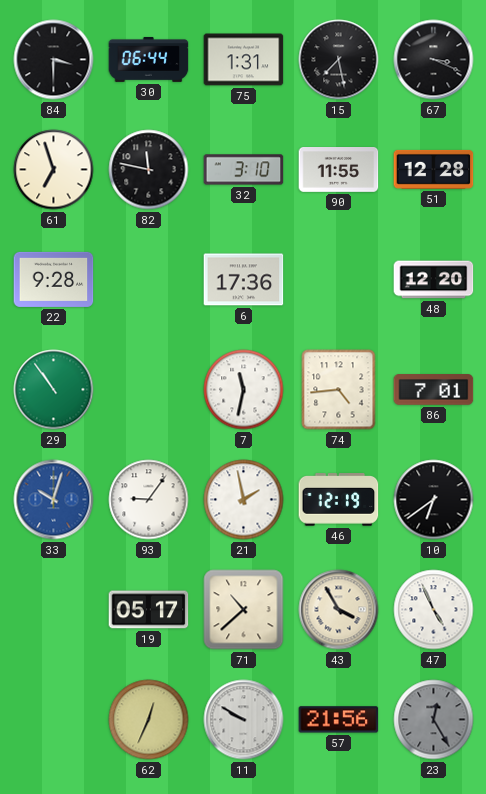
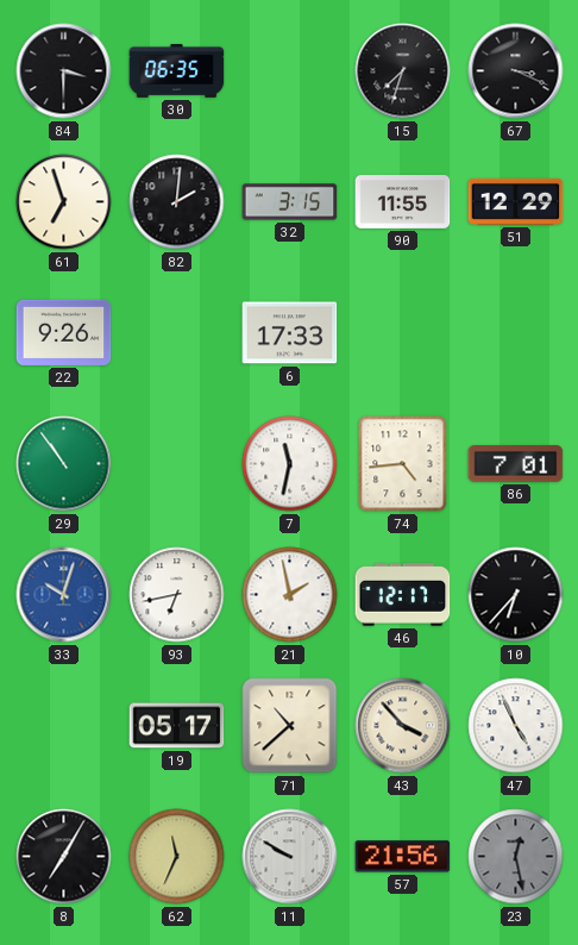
30: 06:44 -> 06:35
75: 1:31 -> none
15: 7:28 -> 7:33
82: 11:47 -> 2:01
32: 3:10 -> 3:15
51: 12:28 -> 12:29
22: 9:28 -> 9:26
6: 17:36 -> 17:33
48: 12:20 -> none
93: 9:06 -> 6:43
46: 12:19 -> 12:17
10: 6:39 -> 6:37
43: 3:55 -> 3:53
8: none -> 7:05
62: 12:34 -> 11:34
23: 12:25 -> 12:28
